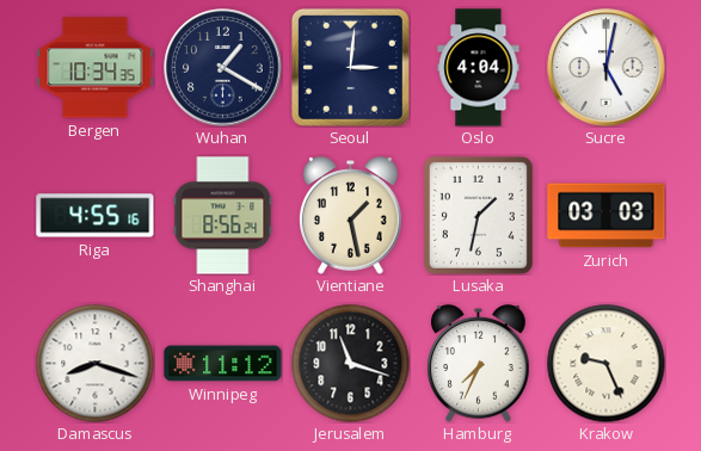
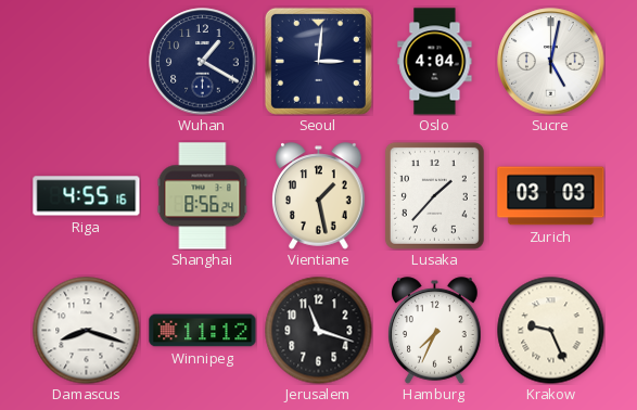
Bergen: 10:34 -> none
Lusaka: 1:32 -> 1:37
